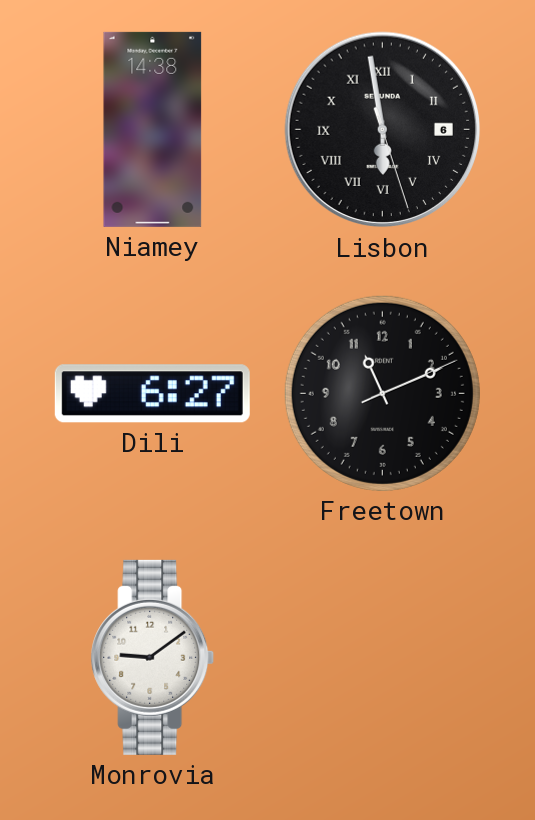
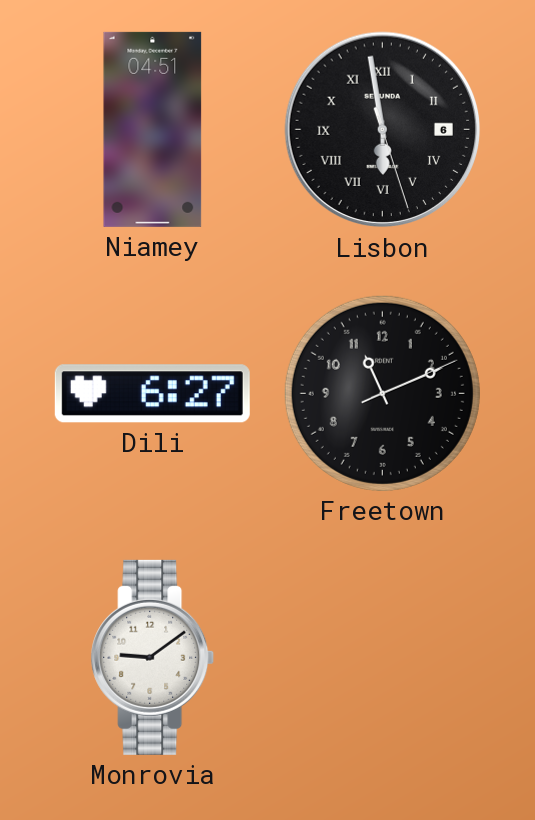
Niamey: 14:38 -> 04:51
